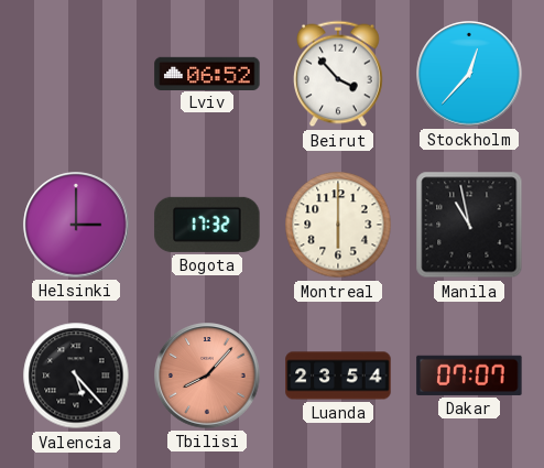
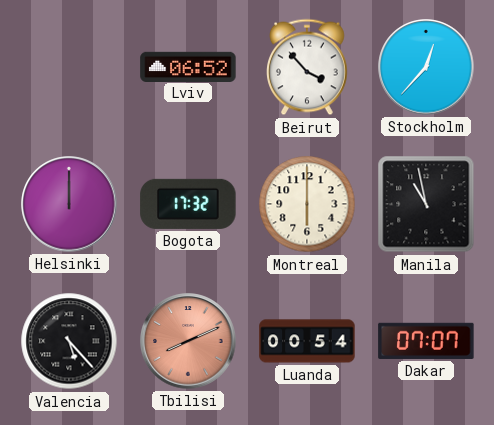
Helsinki: 3:00 -> 12:00
Tbilisi: 8:07 -> 8:11
Luanda: 23:54 -> 00:54
